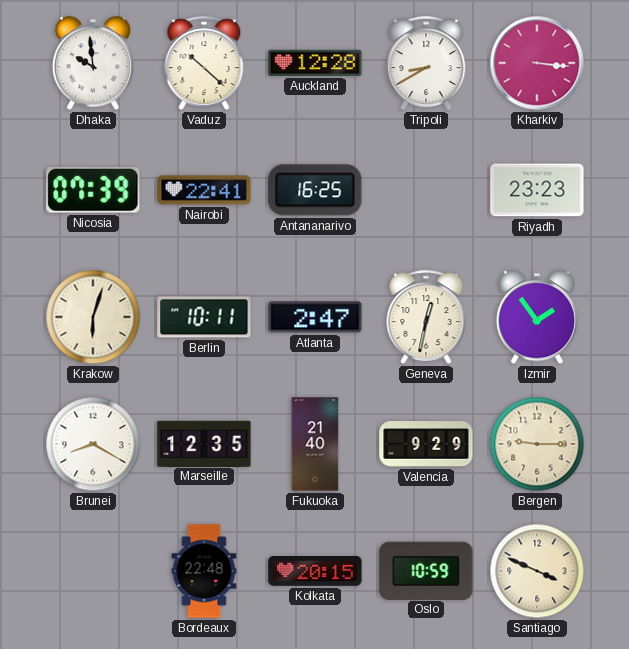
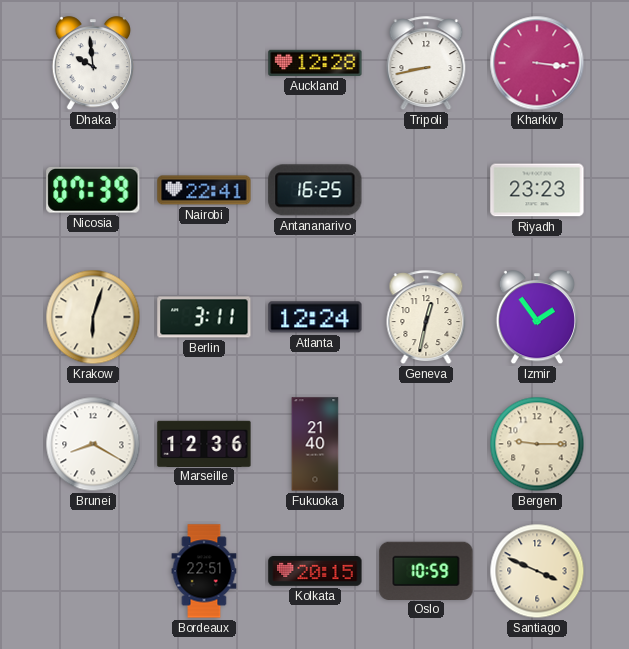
Vaduz: 10:22 -> none
Tripoli: 8:40 -> 8:43
Berlin: 10:11 -> 3:11
Atlanta: 2:47 -> 12:24
Marseille: 12:35 -> 12:36
Valencia: 9:29 -> none
Bordeaux: 22:48 -> 22:51
